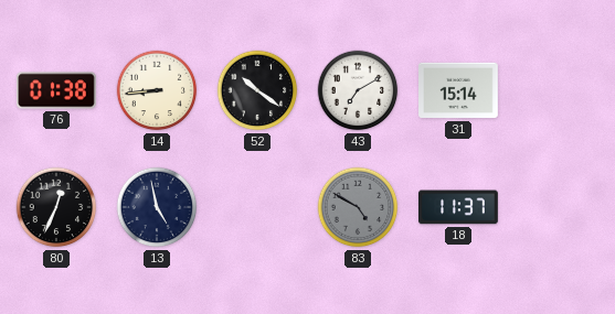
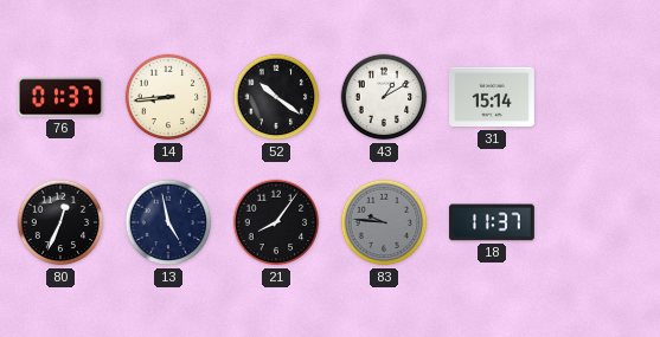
76: 01:38 -> 01:37
43: 7:10 -> 1:10
21: none -> 8:06
83: 4:50 -> 9:46
